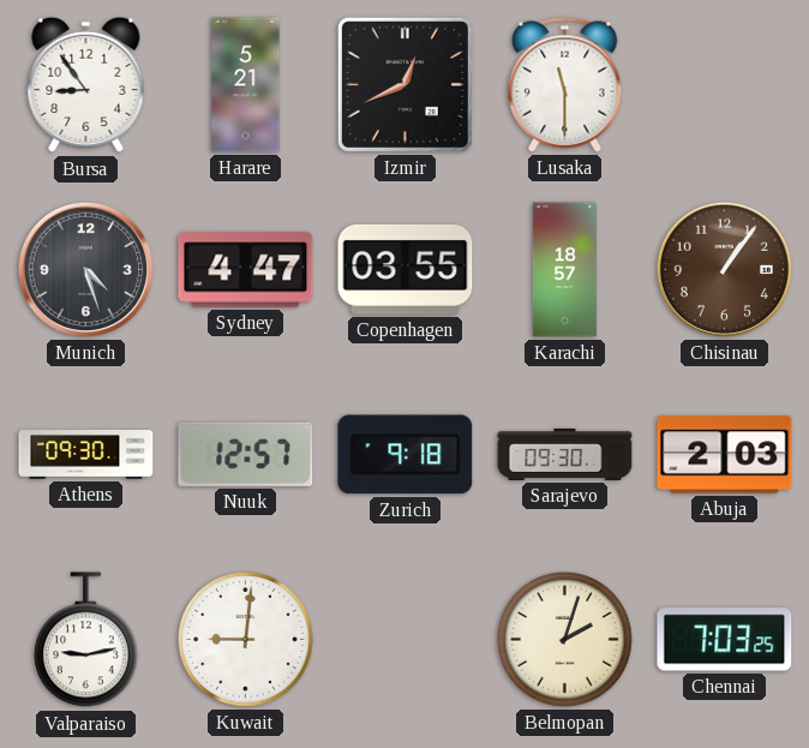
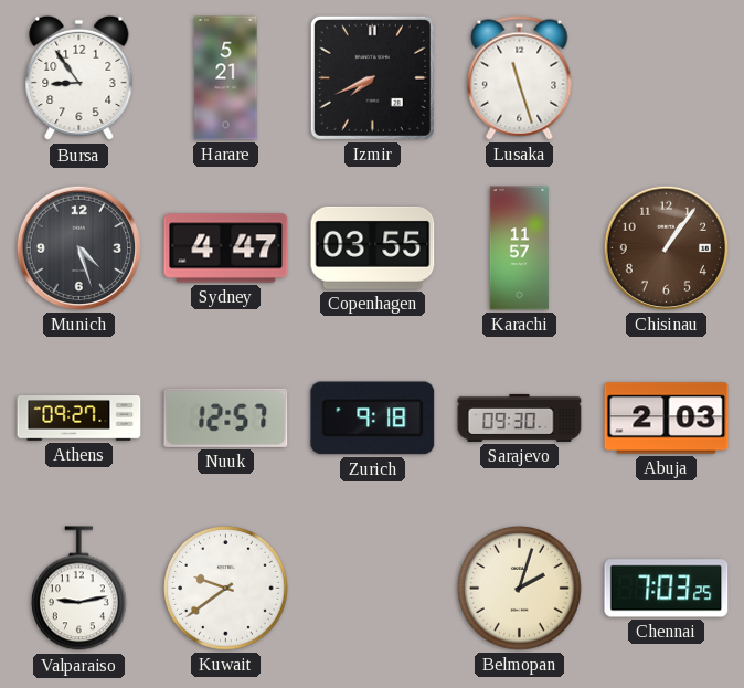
Izmir: 12:41 -> 7:41
Lusaka: 11:30 -> 11:27
Karachi: 18:57 -> 11:57
Athens: 09:30 -> 09:27
Kuwait: 9:01 -> 9:39
